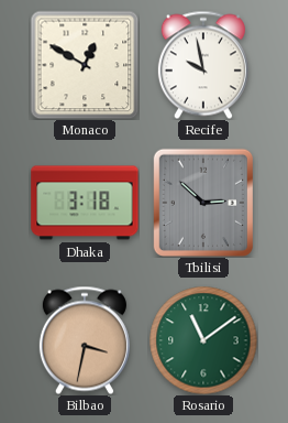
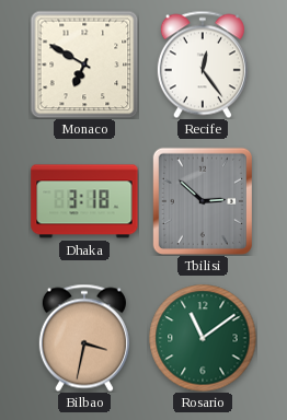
Monaco: 12:50 -> 6:50
Recife: 9:58 -> 12:24
